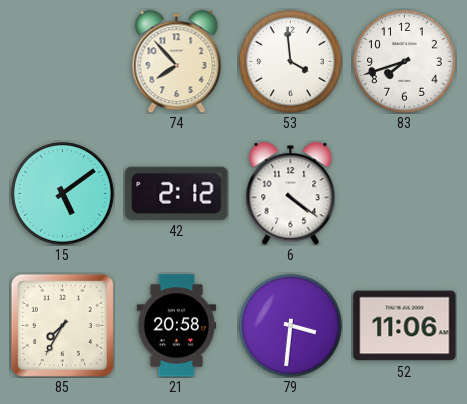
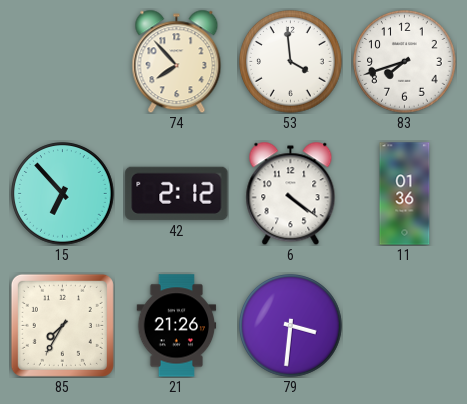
15: 5:09 -> 6:53
11: none -> 01:36
21: 20:58 -> 21:26
52: 11:06 -> none
